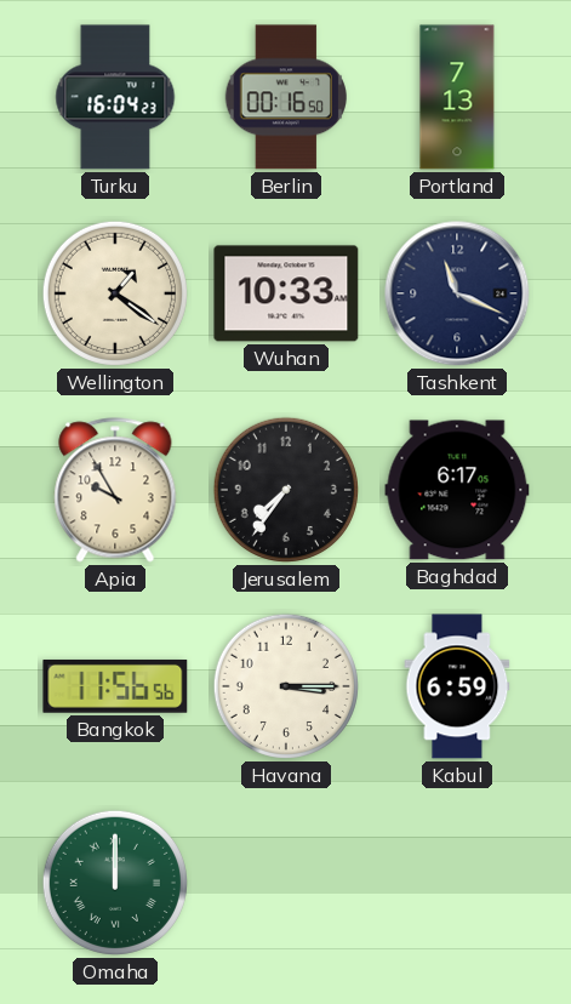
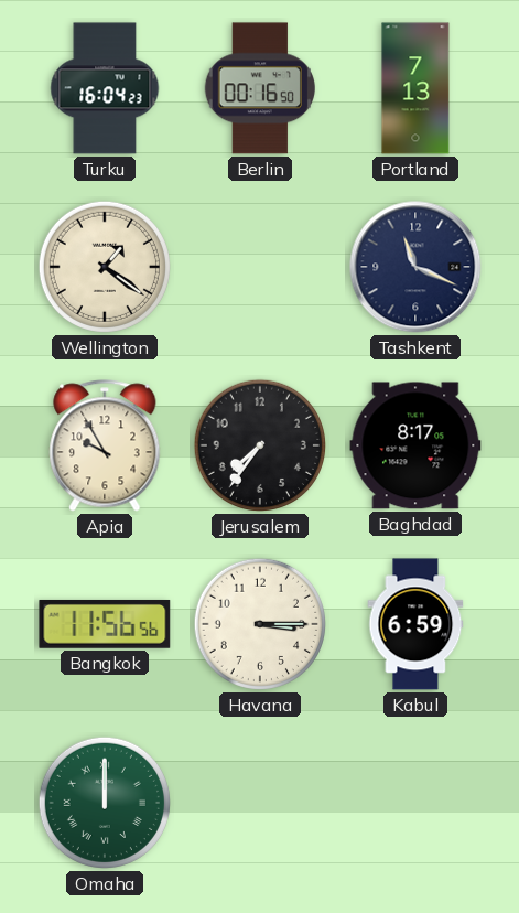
Wuhan: 10:33 -> none
Baghdad: 6:17 -> 8:17
